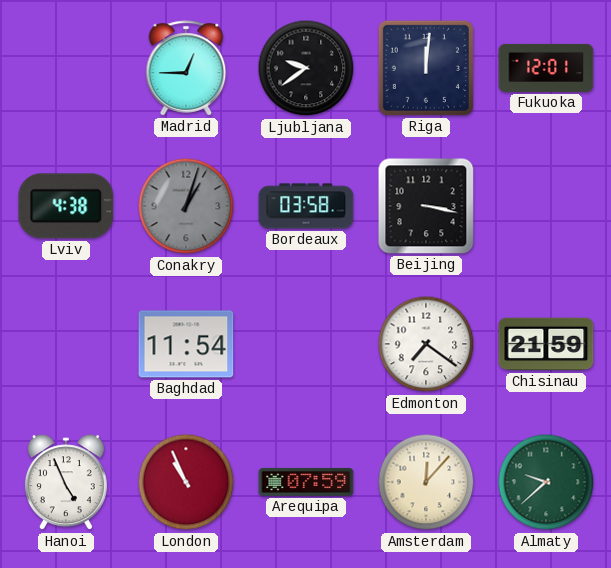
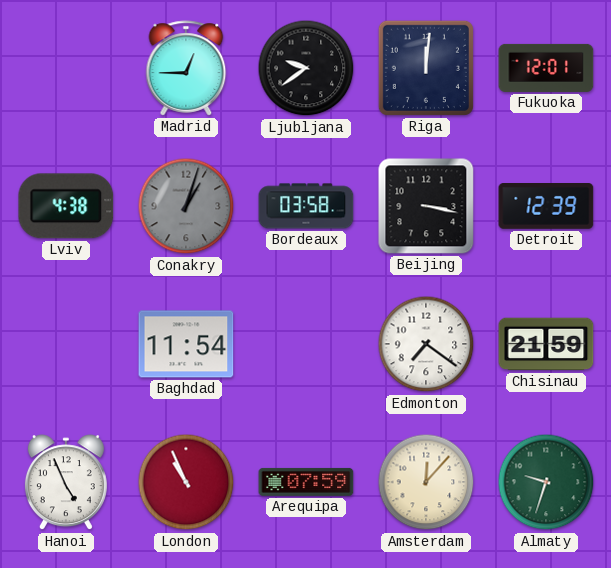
Detroit: none -> 12:39
Almaty: 9:38 -> 9:33
